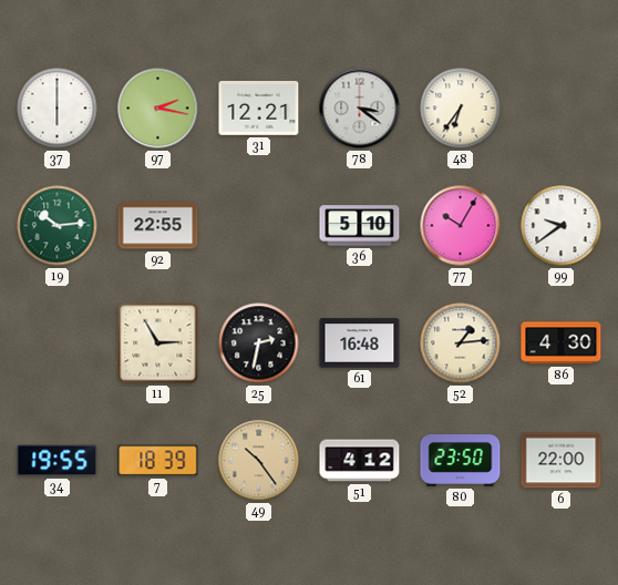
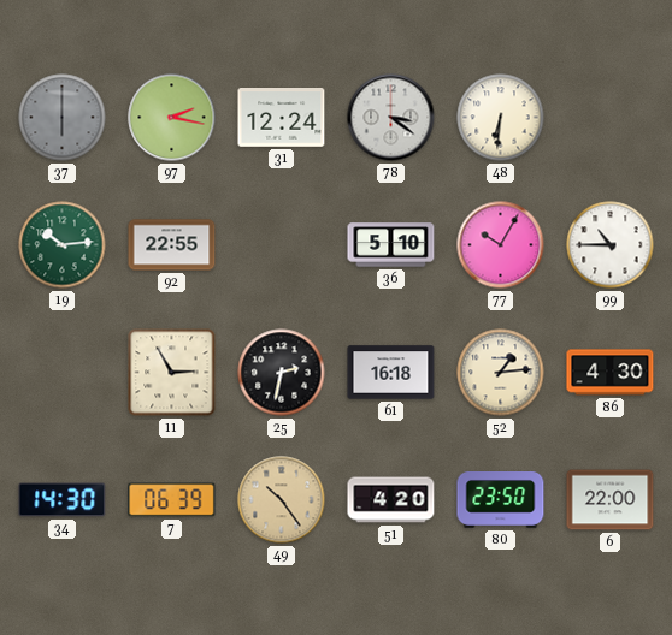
37 dial: white -> grey
31: 12:21 -> 12:24
48: 6:36 -> 6:31
99: 9:39 -> 10:45
61: 16:48 -> 16:18
34: 19:55 -> 14:30
7: 18:39 -> 06:39
51: 4:12 -> 4:20
